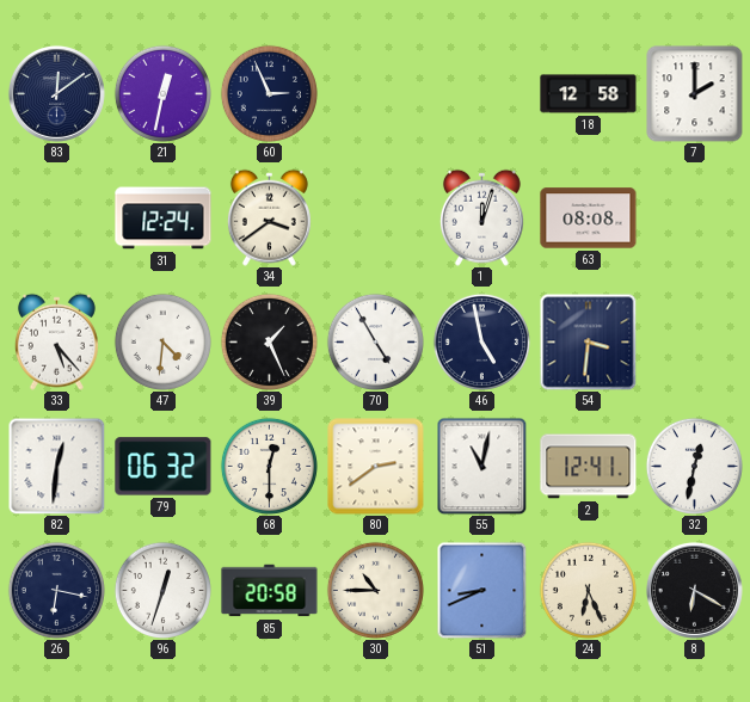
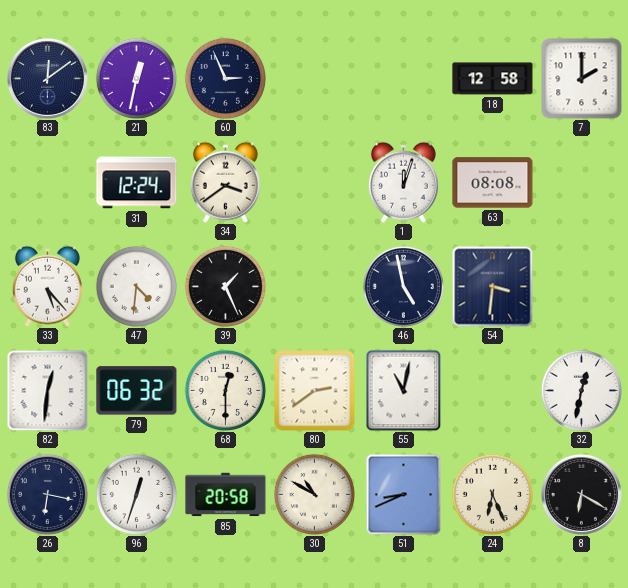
70: 4:55 -> none
2: 12:41 -> none
30: 10:45 -> 10:50
